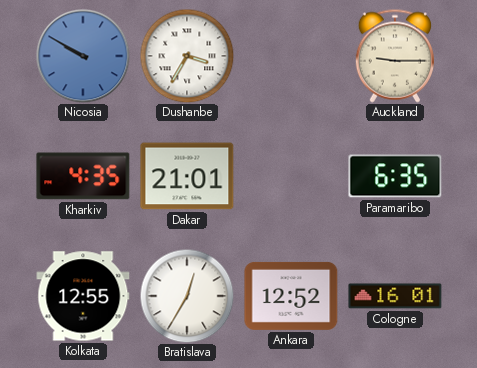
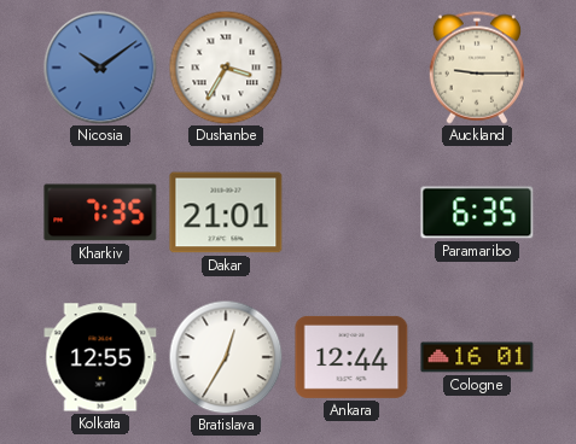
Nicosia: 9:50 -> 10:09
Kharkiv: 4:35 -> 7:35
Ankara: 12:52 -> 12:44
